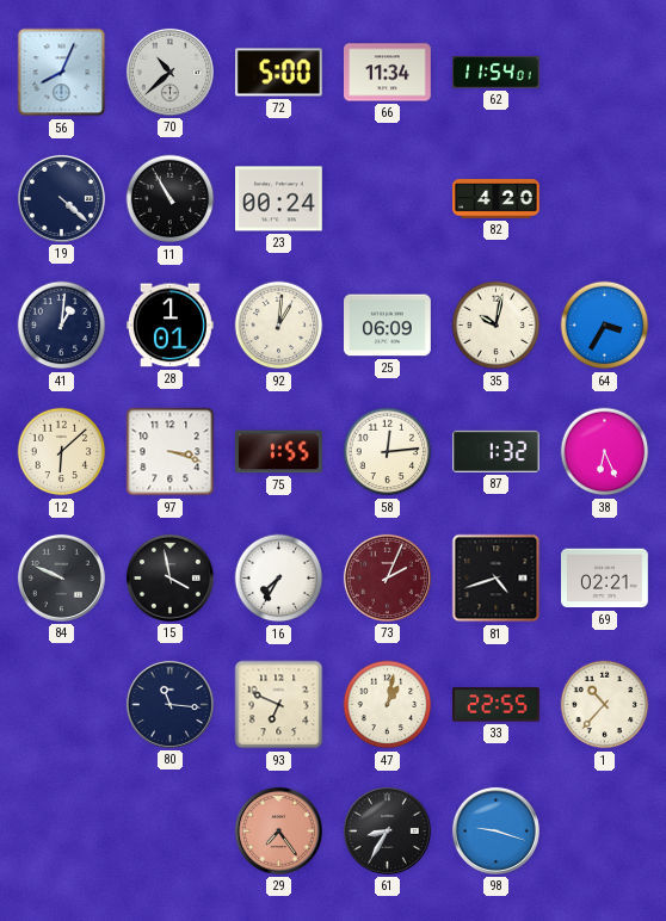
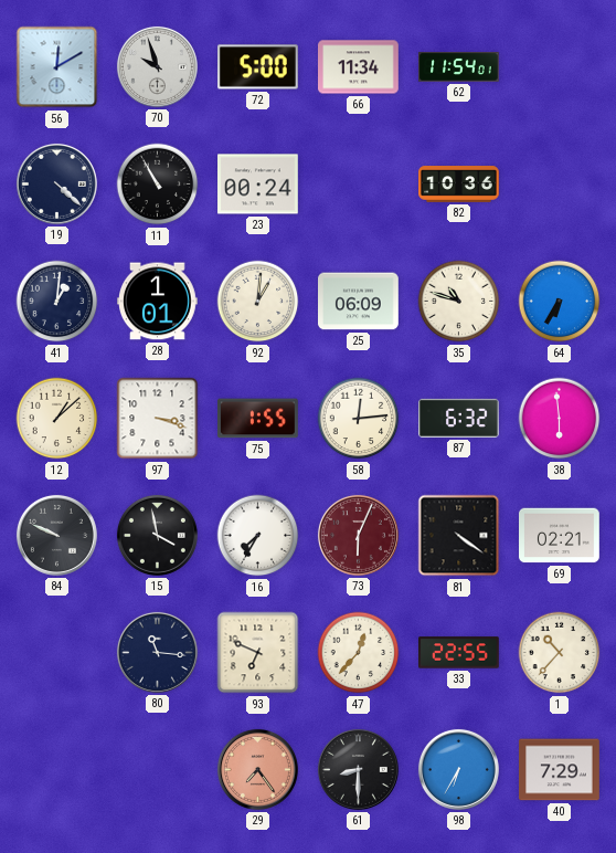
56: 8:04 -> 12:10
70: 10:38 -> 9:57
82: 4:20 -> 10:36
35: 10:02 -> 10:48
64: 3:35 -> 6:35
12: 6:08 -> 1:08
87: 1:32 -> 6:32
38: 6:26 -> 5:59
73: 2:04 -> 6:04
81: 4:42 -> 4:21
47: 1:02 -> 12:37
61: 8:35 -> 8:30
98: 9:18 -> 6:35
40: none -> 7:29
